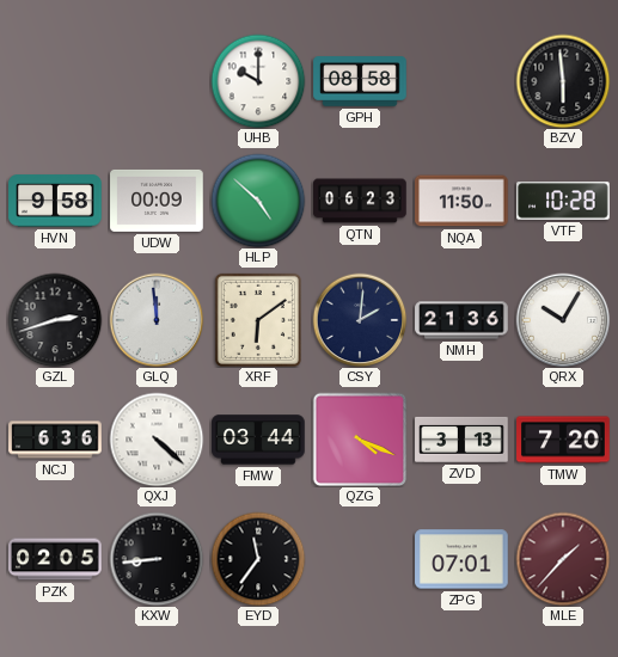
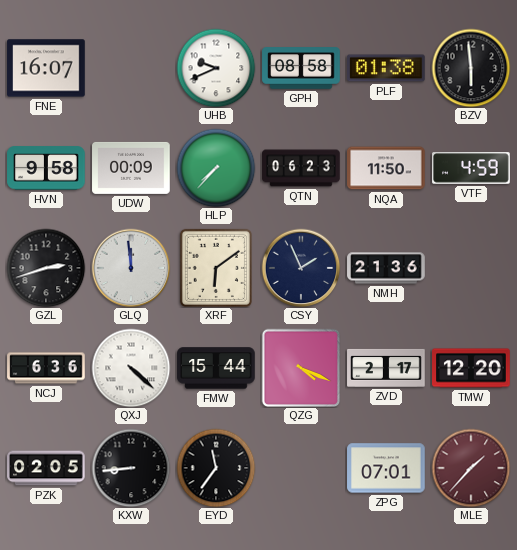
FNE: none -> 16:07
UHB: 10:00 -> 9:41
PLF: none -> 01:38
HLP: 4:52 -> 7:37
VTF: 10:28 -> 4:59
CSY: 2:01 -> 1:56
QRX: 10:05 -> none
FMW: 03:44 -> 15:44
ZVD: 3:13 -> 2:17
TMW: 7:20 -> 12:20
